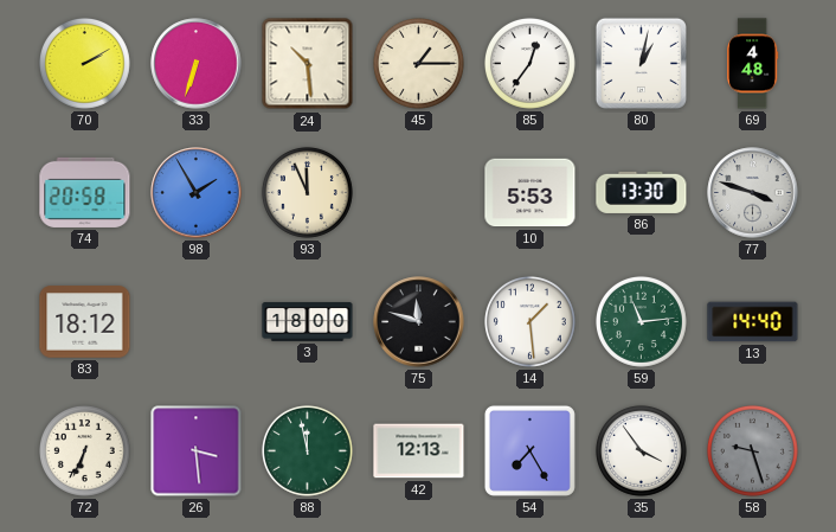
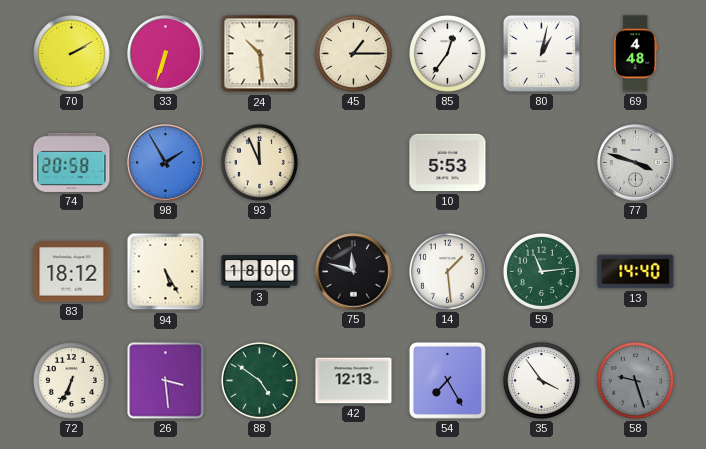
86: 13:30 -> none
94: none -> 5:25
88: 11:58 -> 4:51
